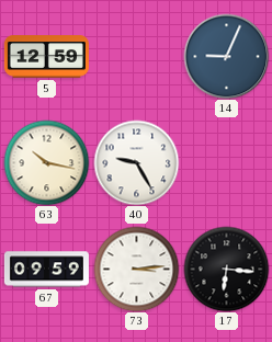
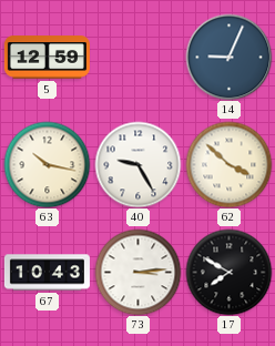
62: none -> 3:52
67: 09:59 -> 10:43
17: 6:16 -> 7:50
